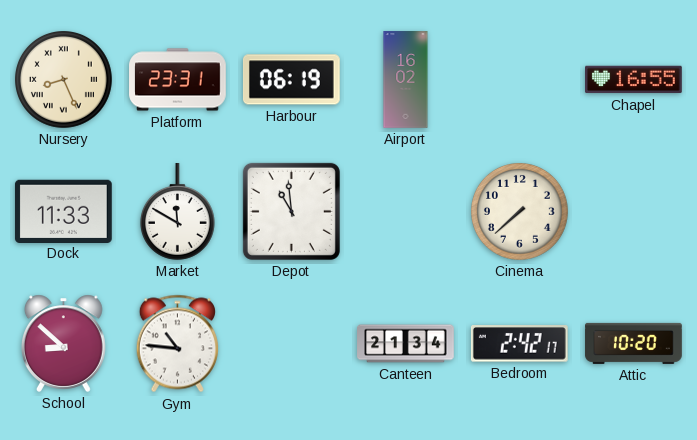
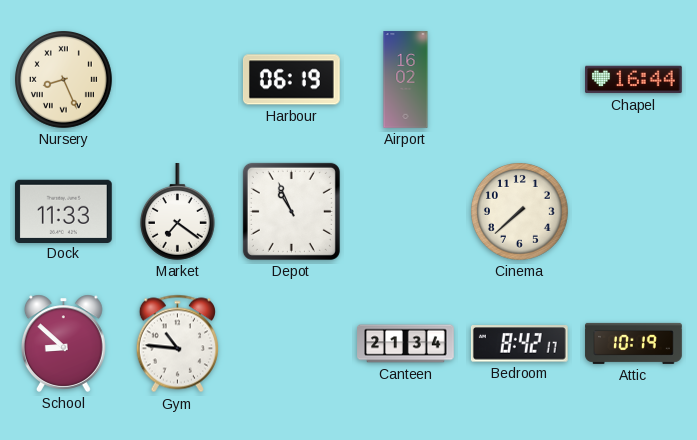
Platform: 23:31 -> none
Chapel: 16:55 -> 16:44
Market: 11:50 -> 7:21
Depot: 10:59 -> 10:56
Bedroom: 2:42 -> 8:42
Attic: 10:20 -> 10:19
